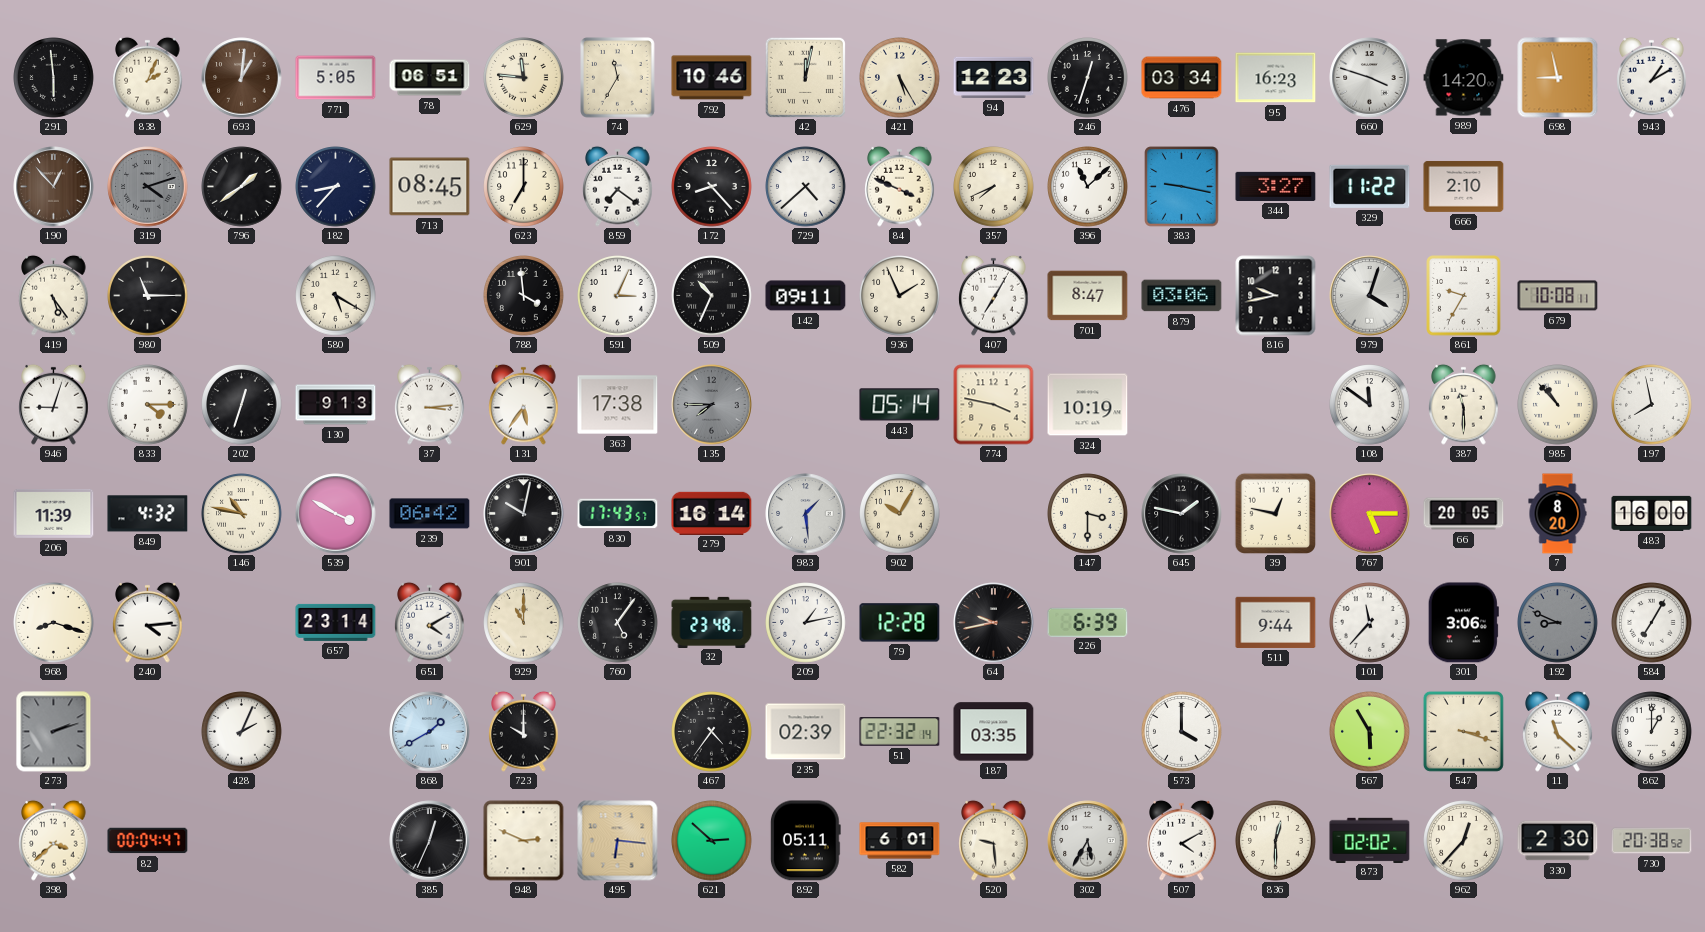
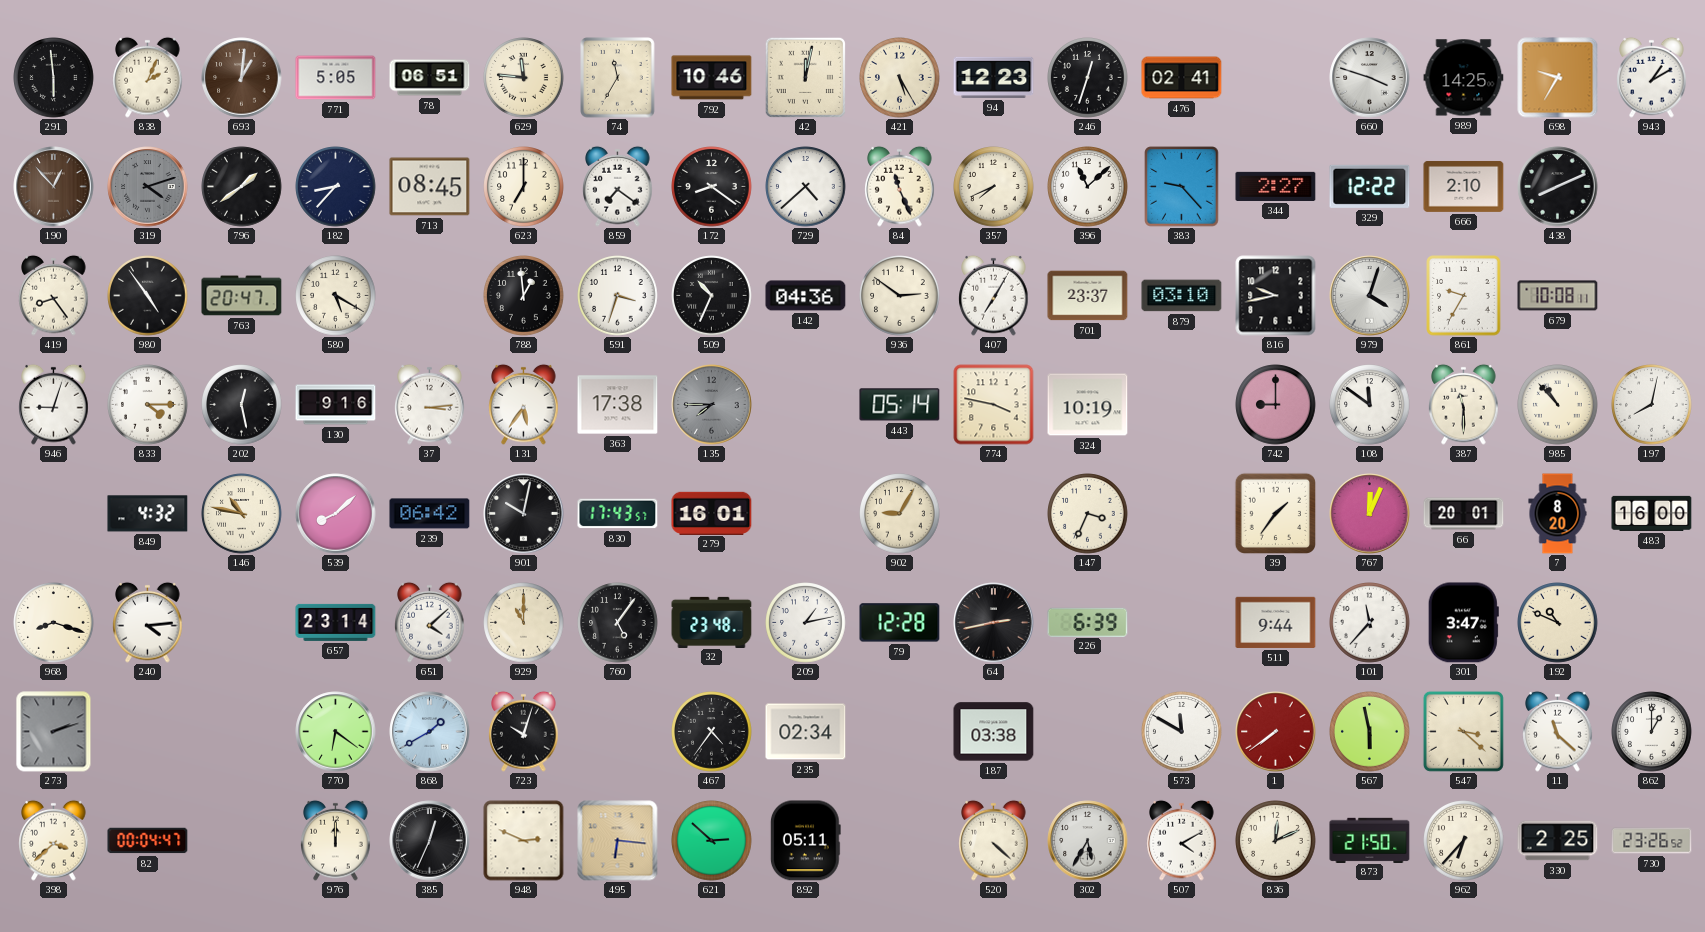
476: 03:34 -> 02:41
95: 16:23 -> none
989: 14:20 -> 14:25
698: 8:58 -> 9:35
172: 8:23 -> 8:21
84: 3:49 -> 11:26
383: 9:17 -> 9:23
344: 3:27 -> 2:27
329: 11:22 -> 12:22
438: none -> 8:11
419: 5:24 -> 8:24
980: 11:15 -> 4:54
763: none -> 20:47
788: 3:59 -> 12:59
591: 3:04 -> 3:33
142: 09:11 -> 04:36
936: 1:56 -> 2:51
701: 8:47 -> 23:37
879: 03:06 -> 03:10
202: 12:33 -> 12:28
130: 9:13 -> 9:16
742: none -> 9:00
197: 7:58 -> 8:02
206: 11:39 -> none
539: 3:50 -> 8:08
279: 16:14 -> 16:01
983: 1:29 -> none
902: 10:05 -> 9:05
147: 3:30 -> 3:34
645: 1:47 -> none
39: 12:47 -> 1:36
767: 5:15 -> 12:04
66: 20:05 -> 20:01
651: 4:10 -> 4:08
64: 9:43 -> 2:43
301: 3:06 -> 3:47
192: 8:49 -> 10:49
192 dial: grey -> cream
584: 7:05 -> none
428: 2:04 -> none
770: none -> 6:21
723: 10:00 -> 10:03
235: 02:39 -> 02:34
51: 22:32 -> none
187: 03:35 -> 03:38
573: 4:00 -> 11:50
1: none -> 7:39
567: 5:55 -> 5:58
547: 3:18 -> 3:22
976: none -> 12:00
582: 6:01 -> none
520: 9:29 -> 4:22
836: 12:30 -> 12:11
873: 02:02 -> 21:50
962: 12:37 -> 6:37
330: 2:30 -> 2:25
730: 20:38 -> 23:26
